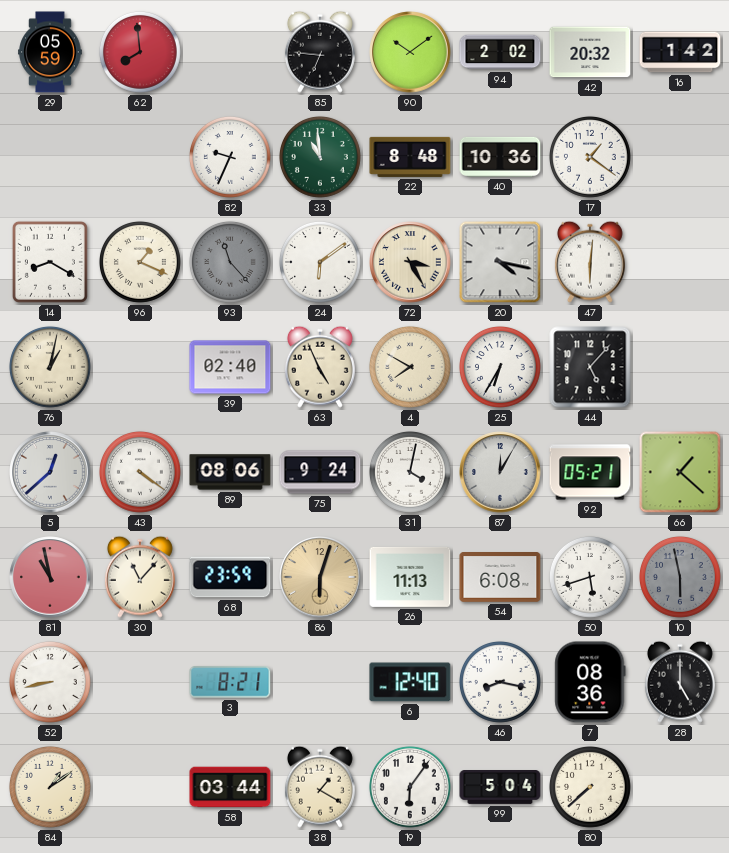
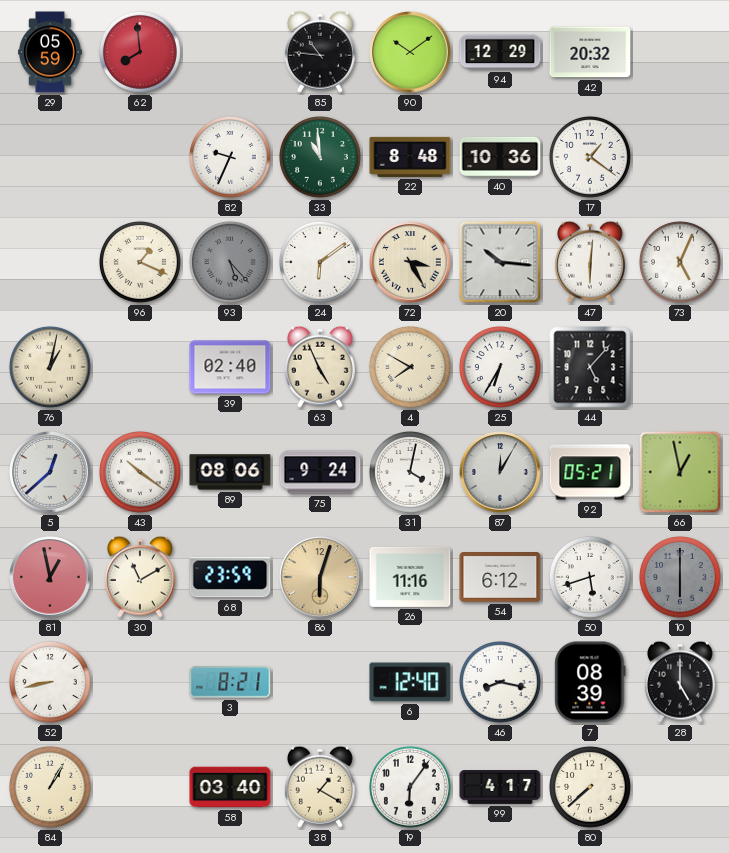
85: 6:46 -> 10:46
94: 2:02 -> 12:29
16: 1:42 -> none
14: 8:20 -> none
93: 11:23 -> 5:23
20: 4:17 -> 10:16
73: none -> 5:04
43: 4:21 -> 10:21
66: 1:22 -> 12:58
81: 10:58 -> 12:58
30: 11:07 -> 11:10
26: 11:13 -> 11:16
54: 6:08 -> 6:12
10: 5:58 -> 6:00
7: 08:36 -> 08:39
84: 1:09 -> 1:05
58: 03:44 -> 03:40
99: 5:04 -> 4:17
